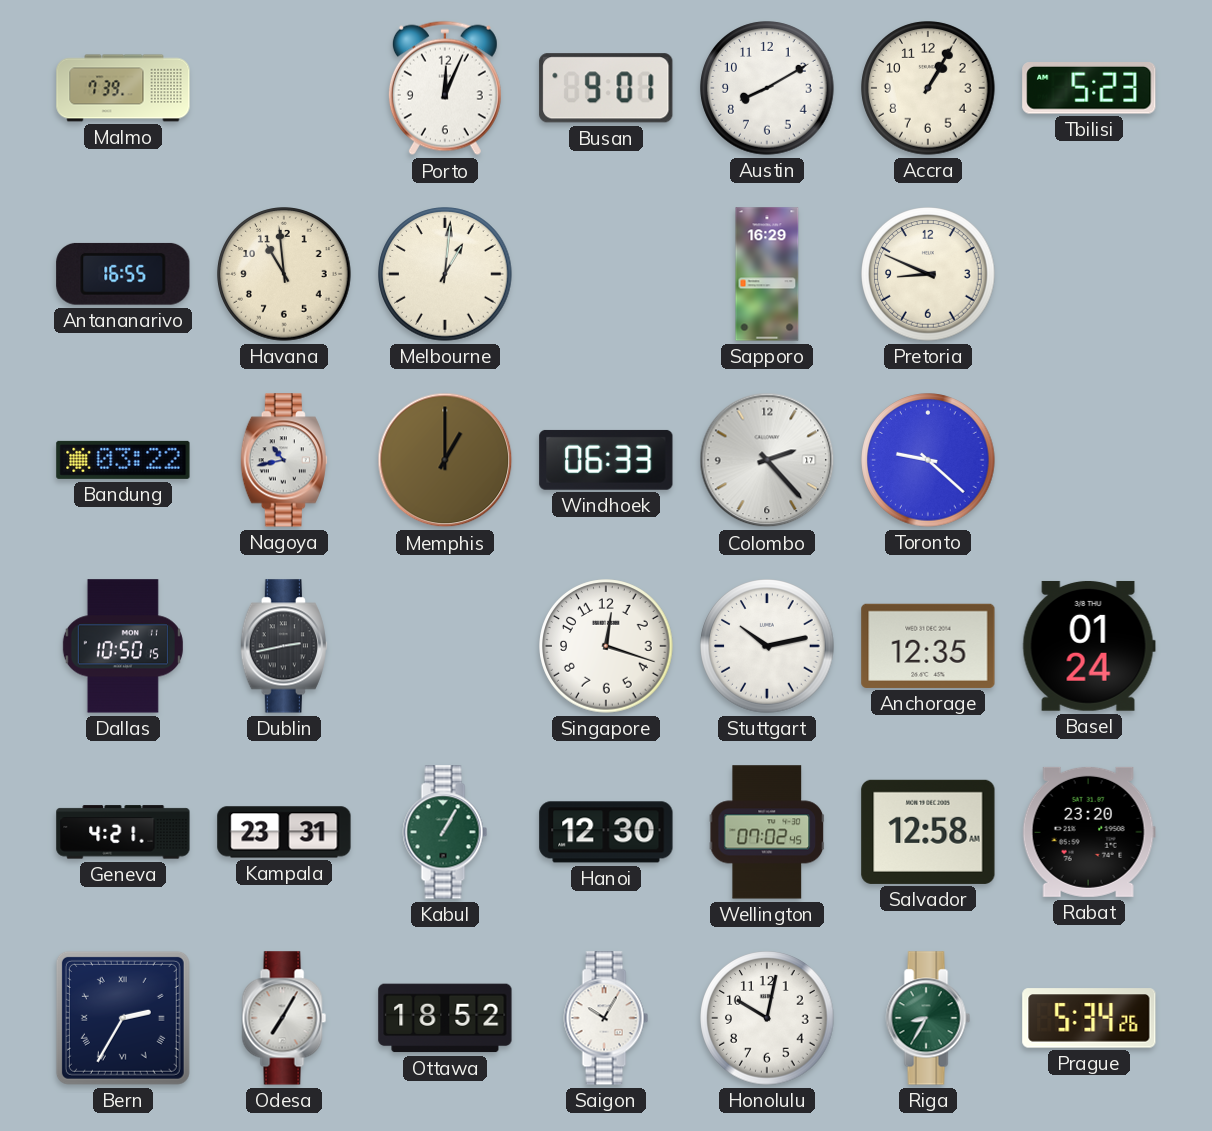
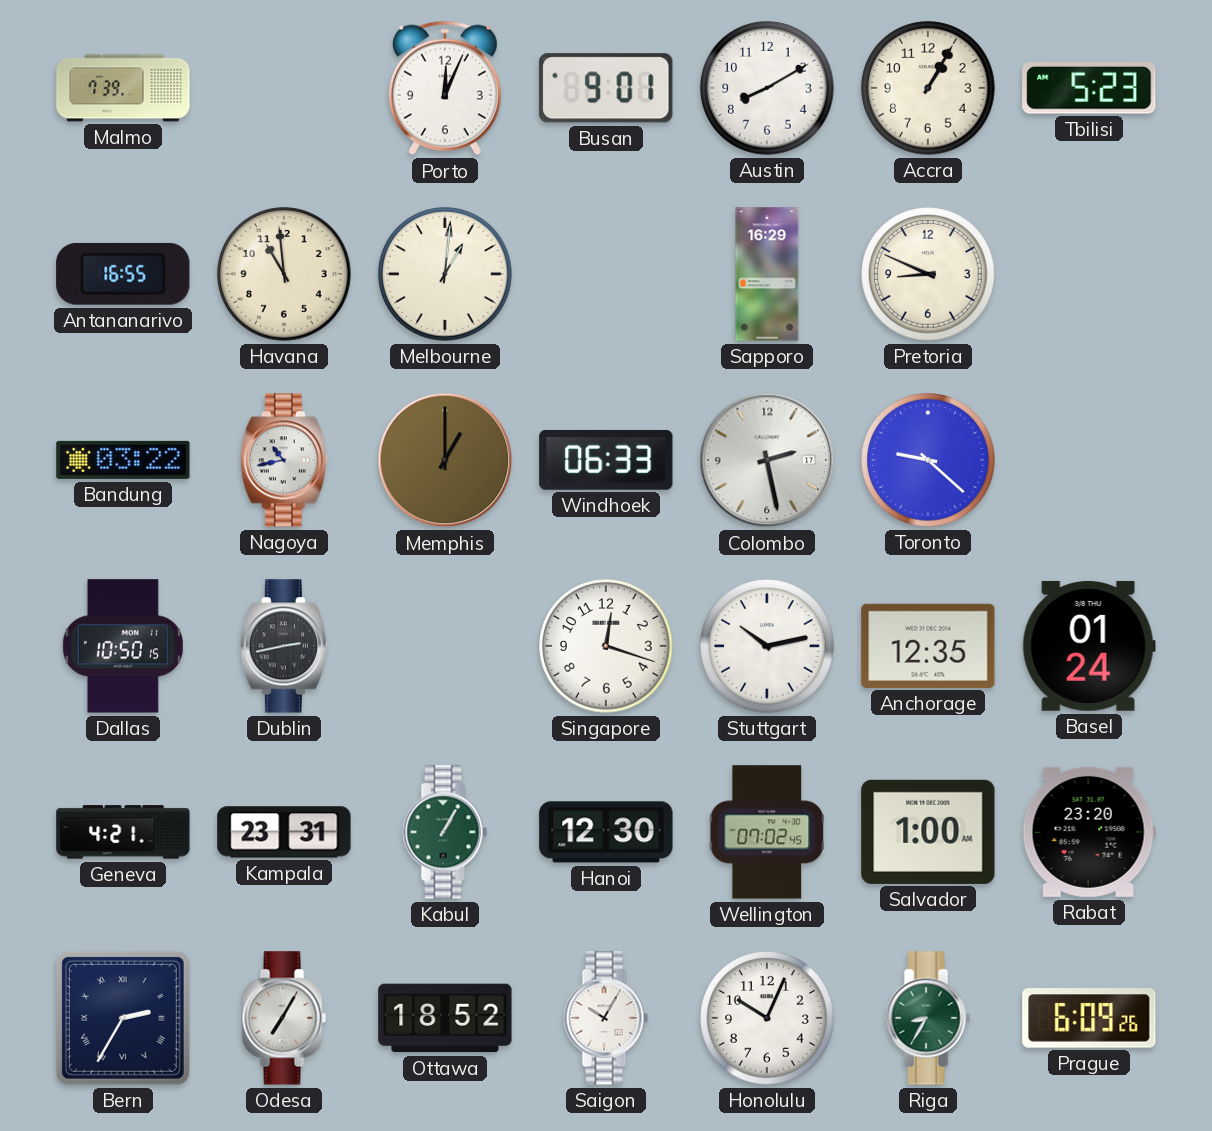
Colombo: 2:23 -> 2:28
Salvador: 12:58 -> 1:00
Honolulu: 10:02 -> 10:04
Prague: 5:34 -> 6:09
